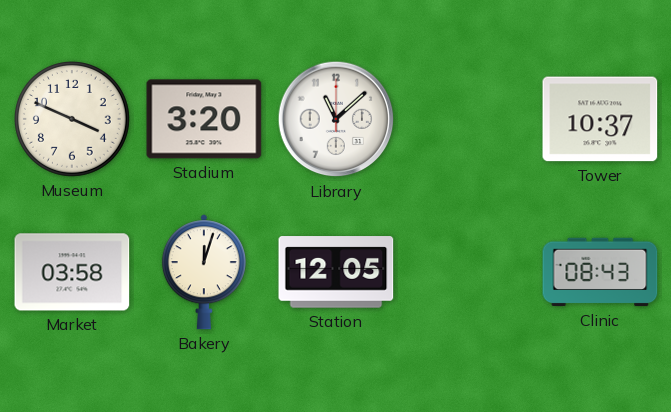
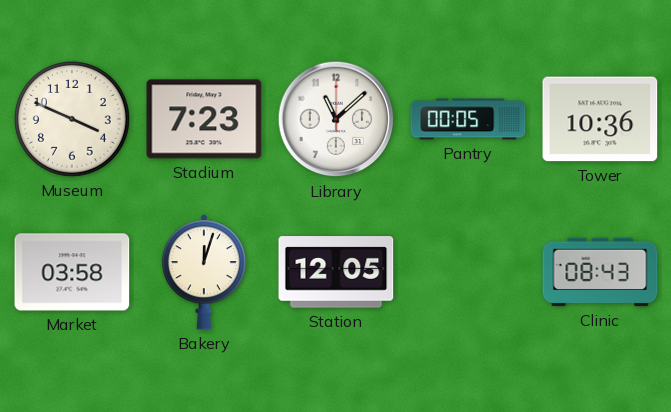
Stadium: 3:20 -> 7:23
Pantry: none -> 00:05
Tower: 10:37 -> 10:36
